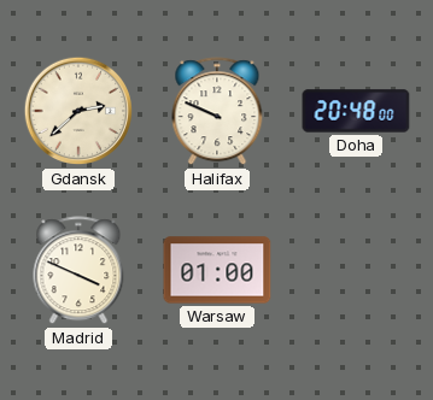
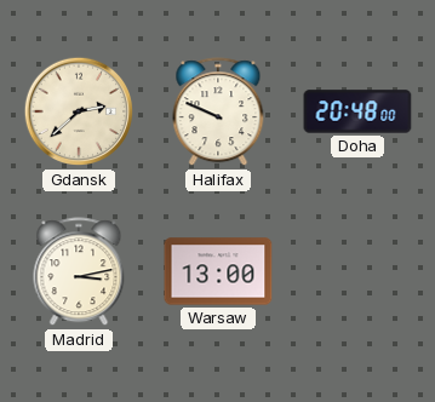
Madrid: 3:49 -> 3:13
Warsaw: 01:00 -> 13:00
